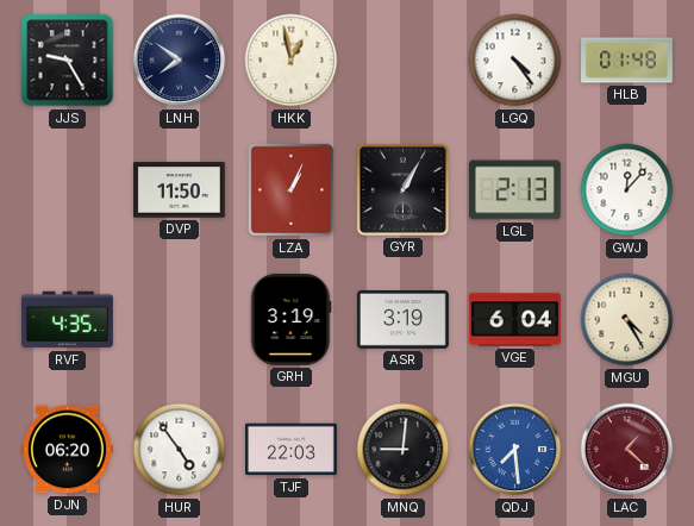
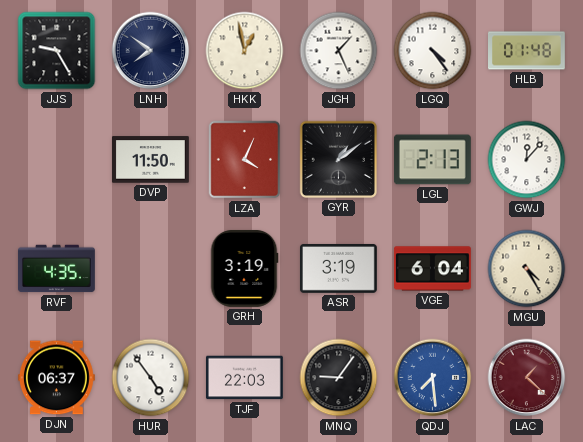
JGH: none -> 1:26
LZA: 1:04 -> 4:04
GYR: 1:05 -> 1:09
DJN: 06:20 -> 06:37
MNQ: 9:01 -> 9:06
